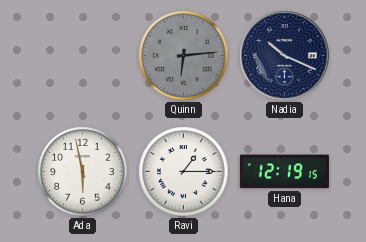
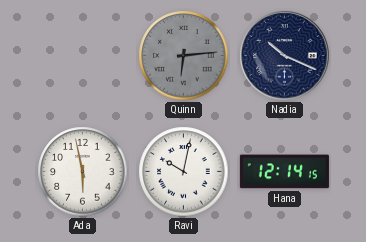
Ravi: 1:15 -> 10:02
Hana: 12:19 -> 12:14
